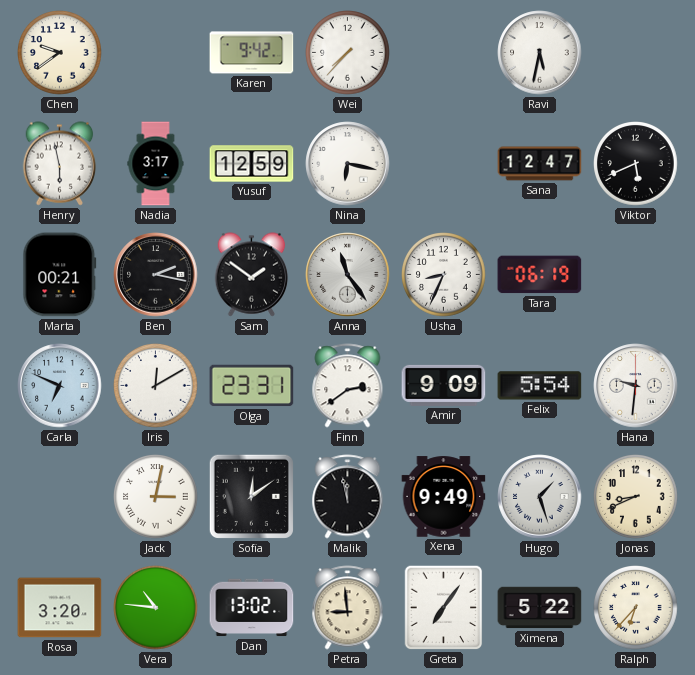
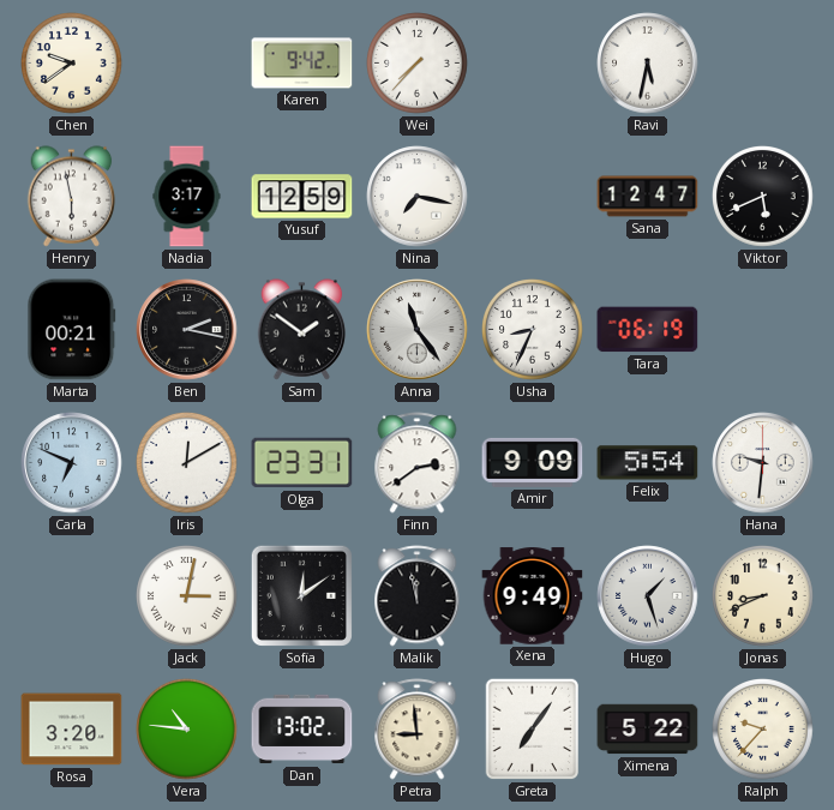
Nina: 6:17 -> 7:17
Ralph: 6:37 -> 9:37
